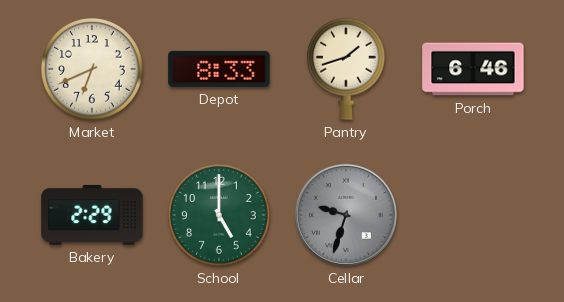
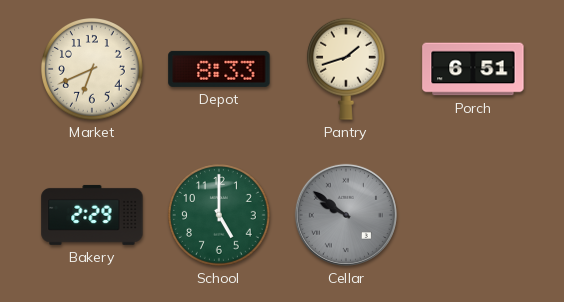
Porch: 6:46 -> 6:51
Cellar: 9:33 -> 9:51
